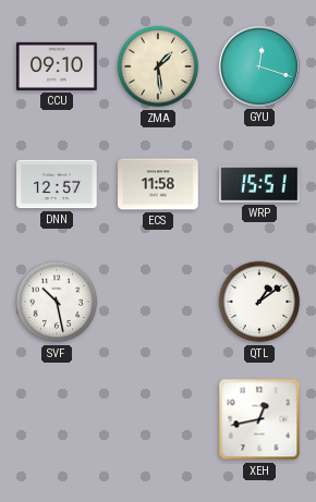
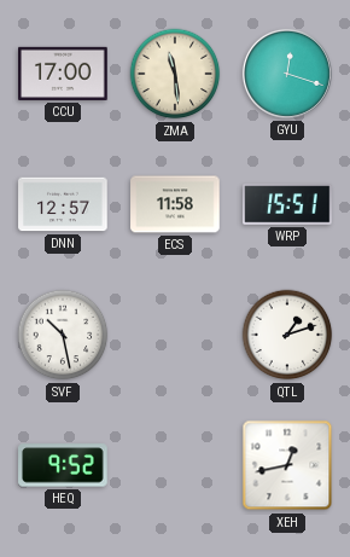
CCU: 09:10 -> 17:00
ZMA: 1:29 -> 11:29
QTL: 1:09 -> 1:12
HEQ: none -> 9:52
